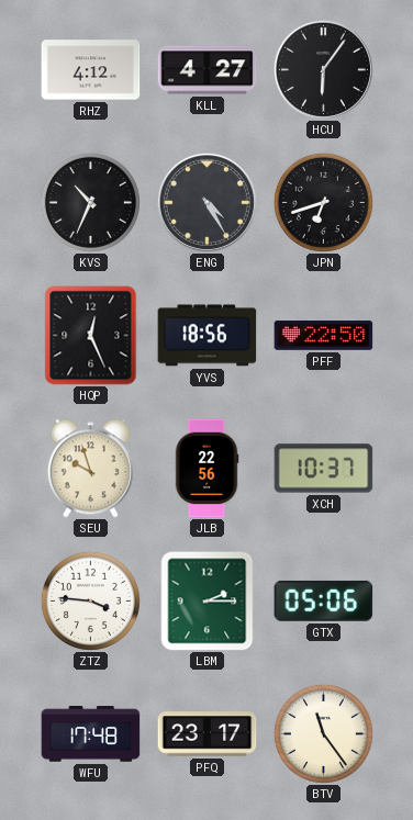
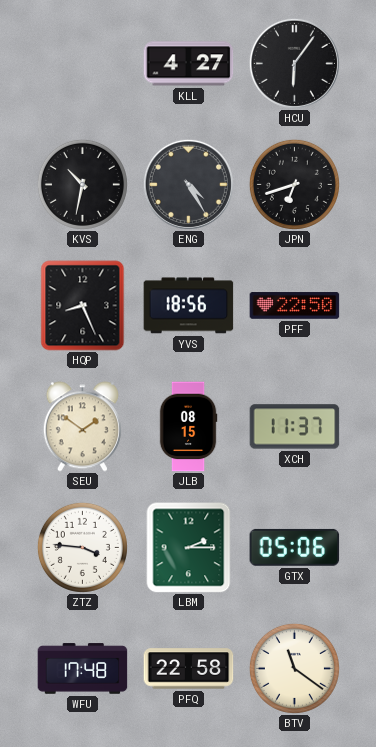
RHZ: 4:12 -> none
KVS: 10:34 -> 10:32
HQP: 12:26 -> 8:26
SEU: 9:57 -> 1:51
JLB: 22:56 -> 08:15
XCH: 10:37 -> 11:37
PFQ: 23:17 -> 22:58
BTV: 11:24 -> 11:21
